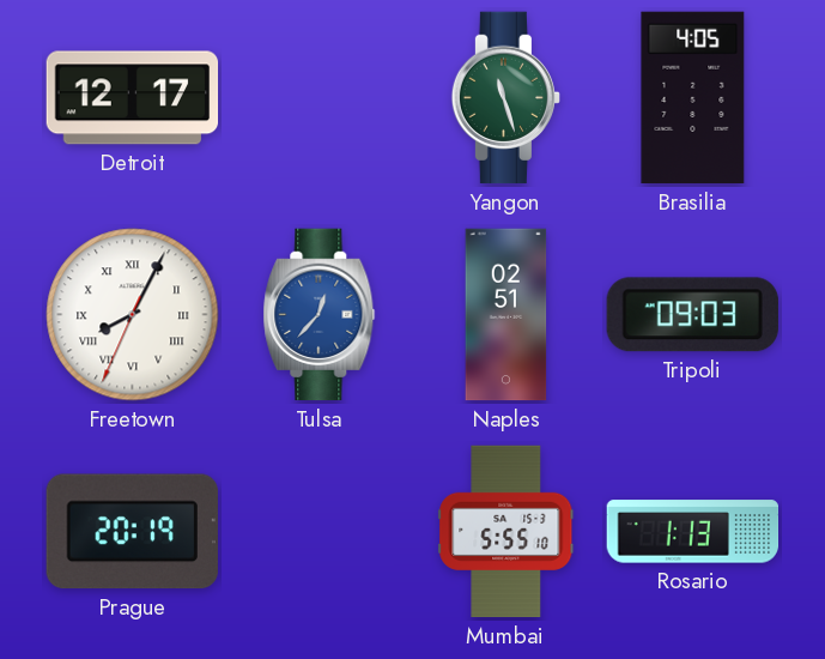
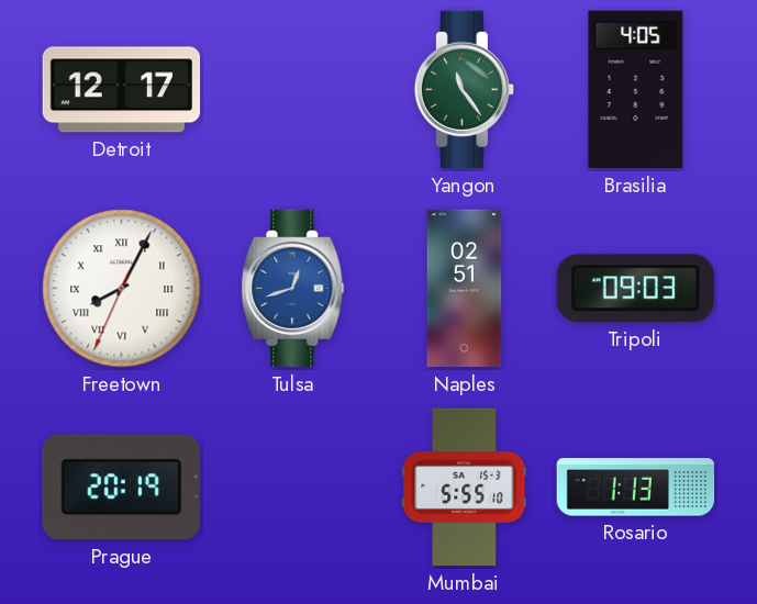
Yangon: 11:27 -> 11:24
Tulsa: 12:37 -> 12:42
